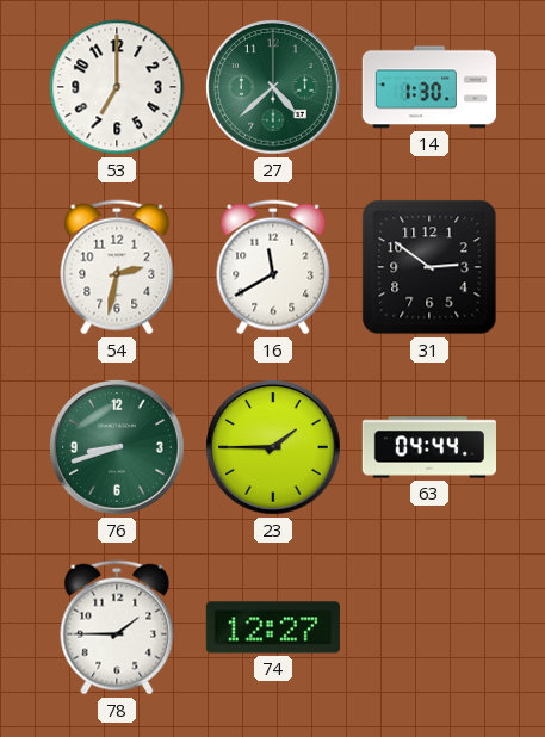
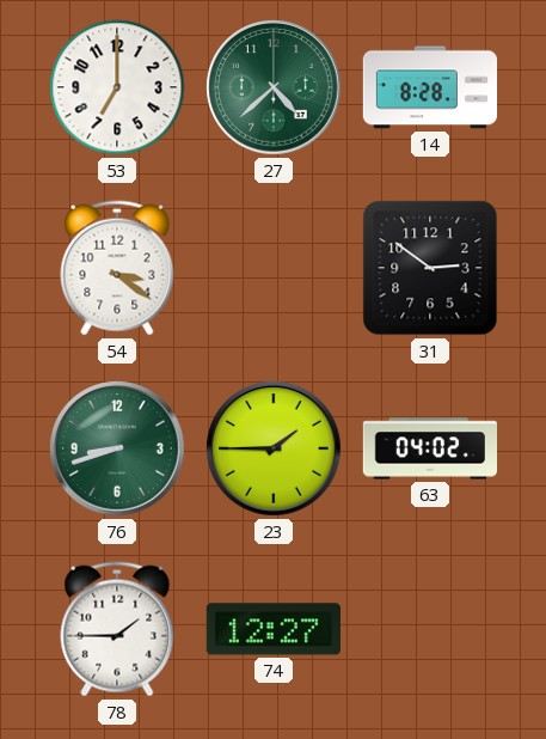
14: 1:30 -> 8:28
54: 2:32 -> 3:21
16: 11:40 -> none
63: 04:44 -> 04:02
